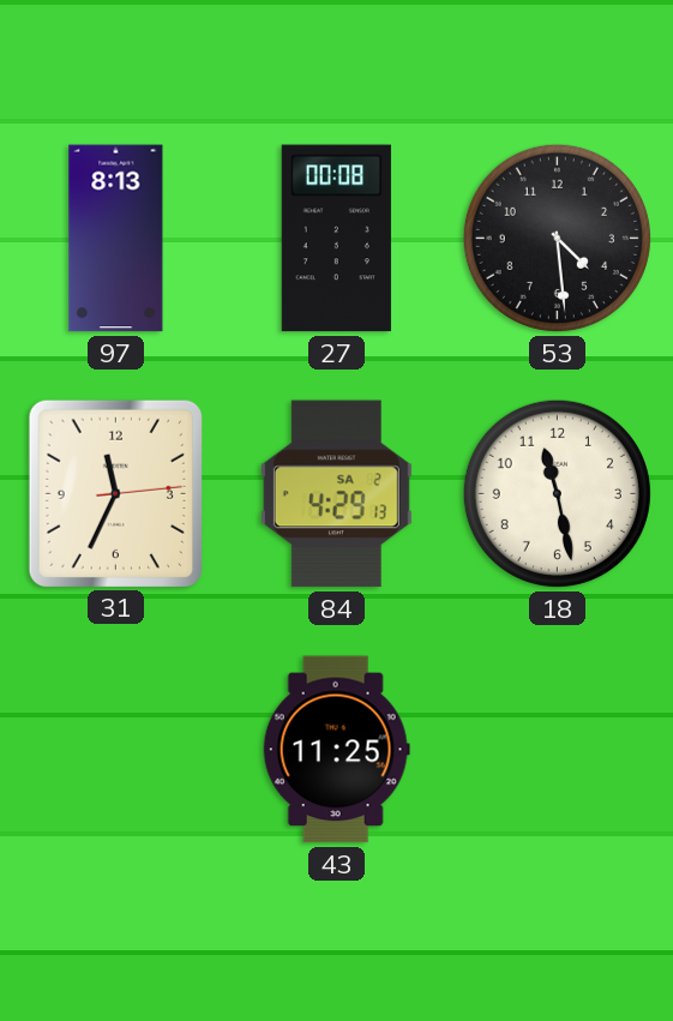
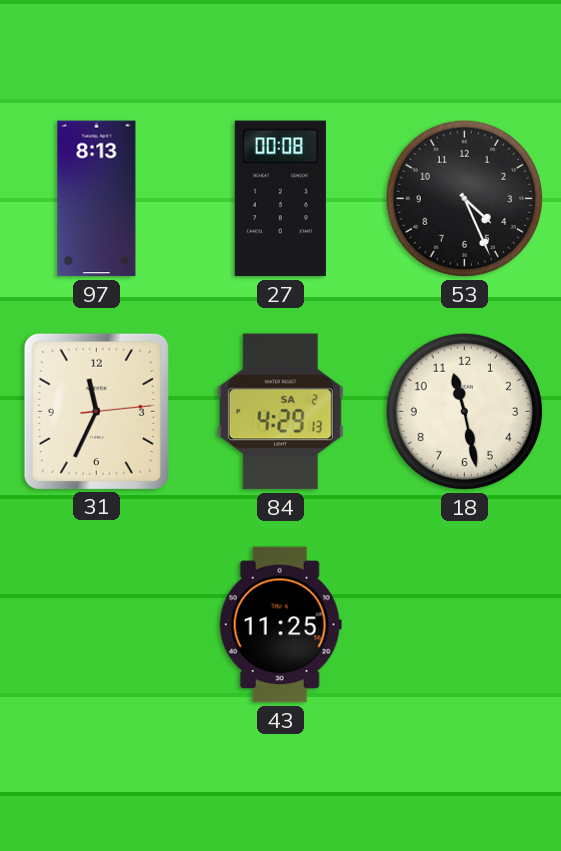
53: 4:29 -> 4:26
